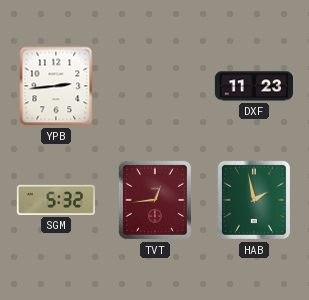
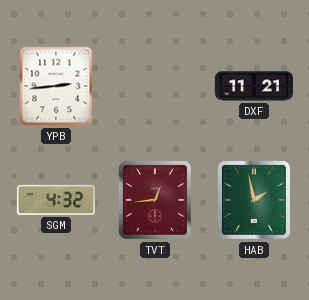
DXF: 11:23 -> 11:21
SGM: 5:32 -> 4:32
